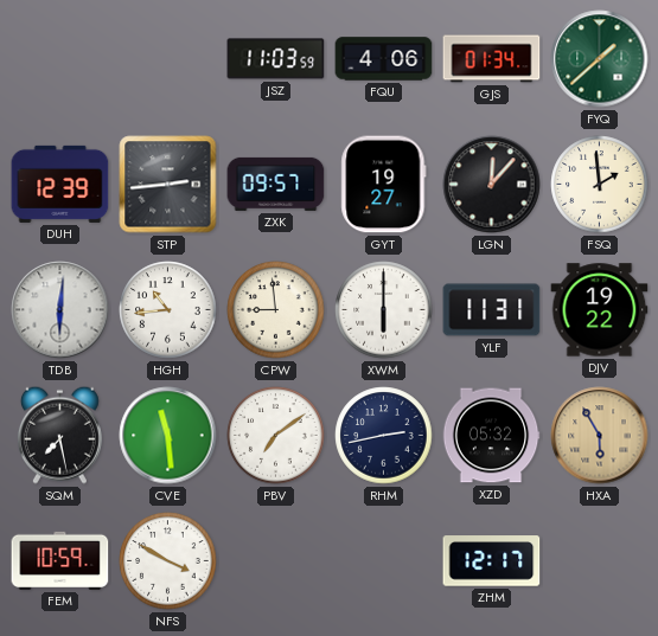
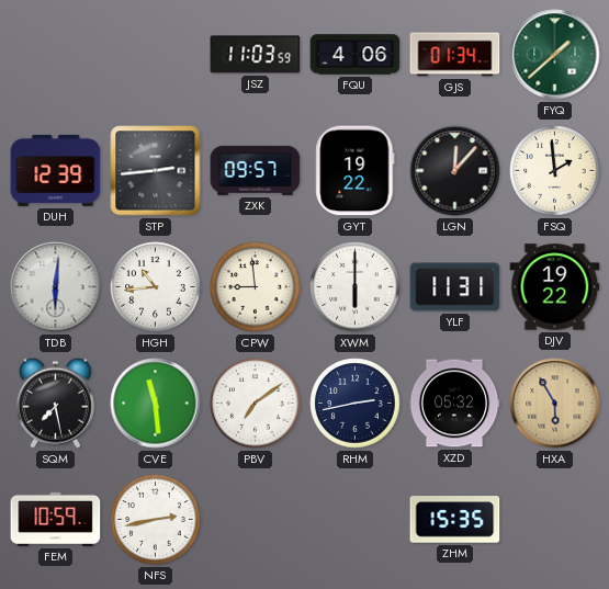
GYT: 19:27 -> 19:22
NFS: 3:50 -> 2:43
ZHM: 12:17 -> 15:35
